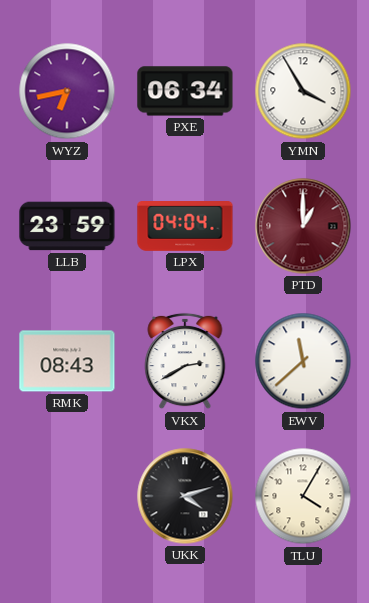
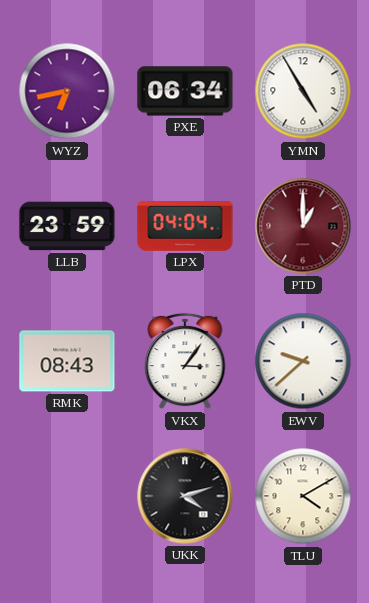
YMN: 3:55 -> 4:55
VKX: 2:40 -> 3:06
EWV: 11:38 -> 9:38
TLU: 4:05 -> 4:10
